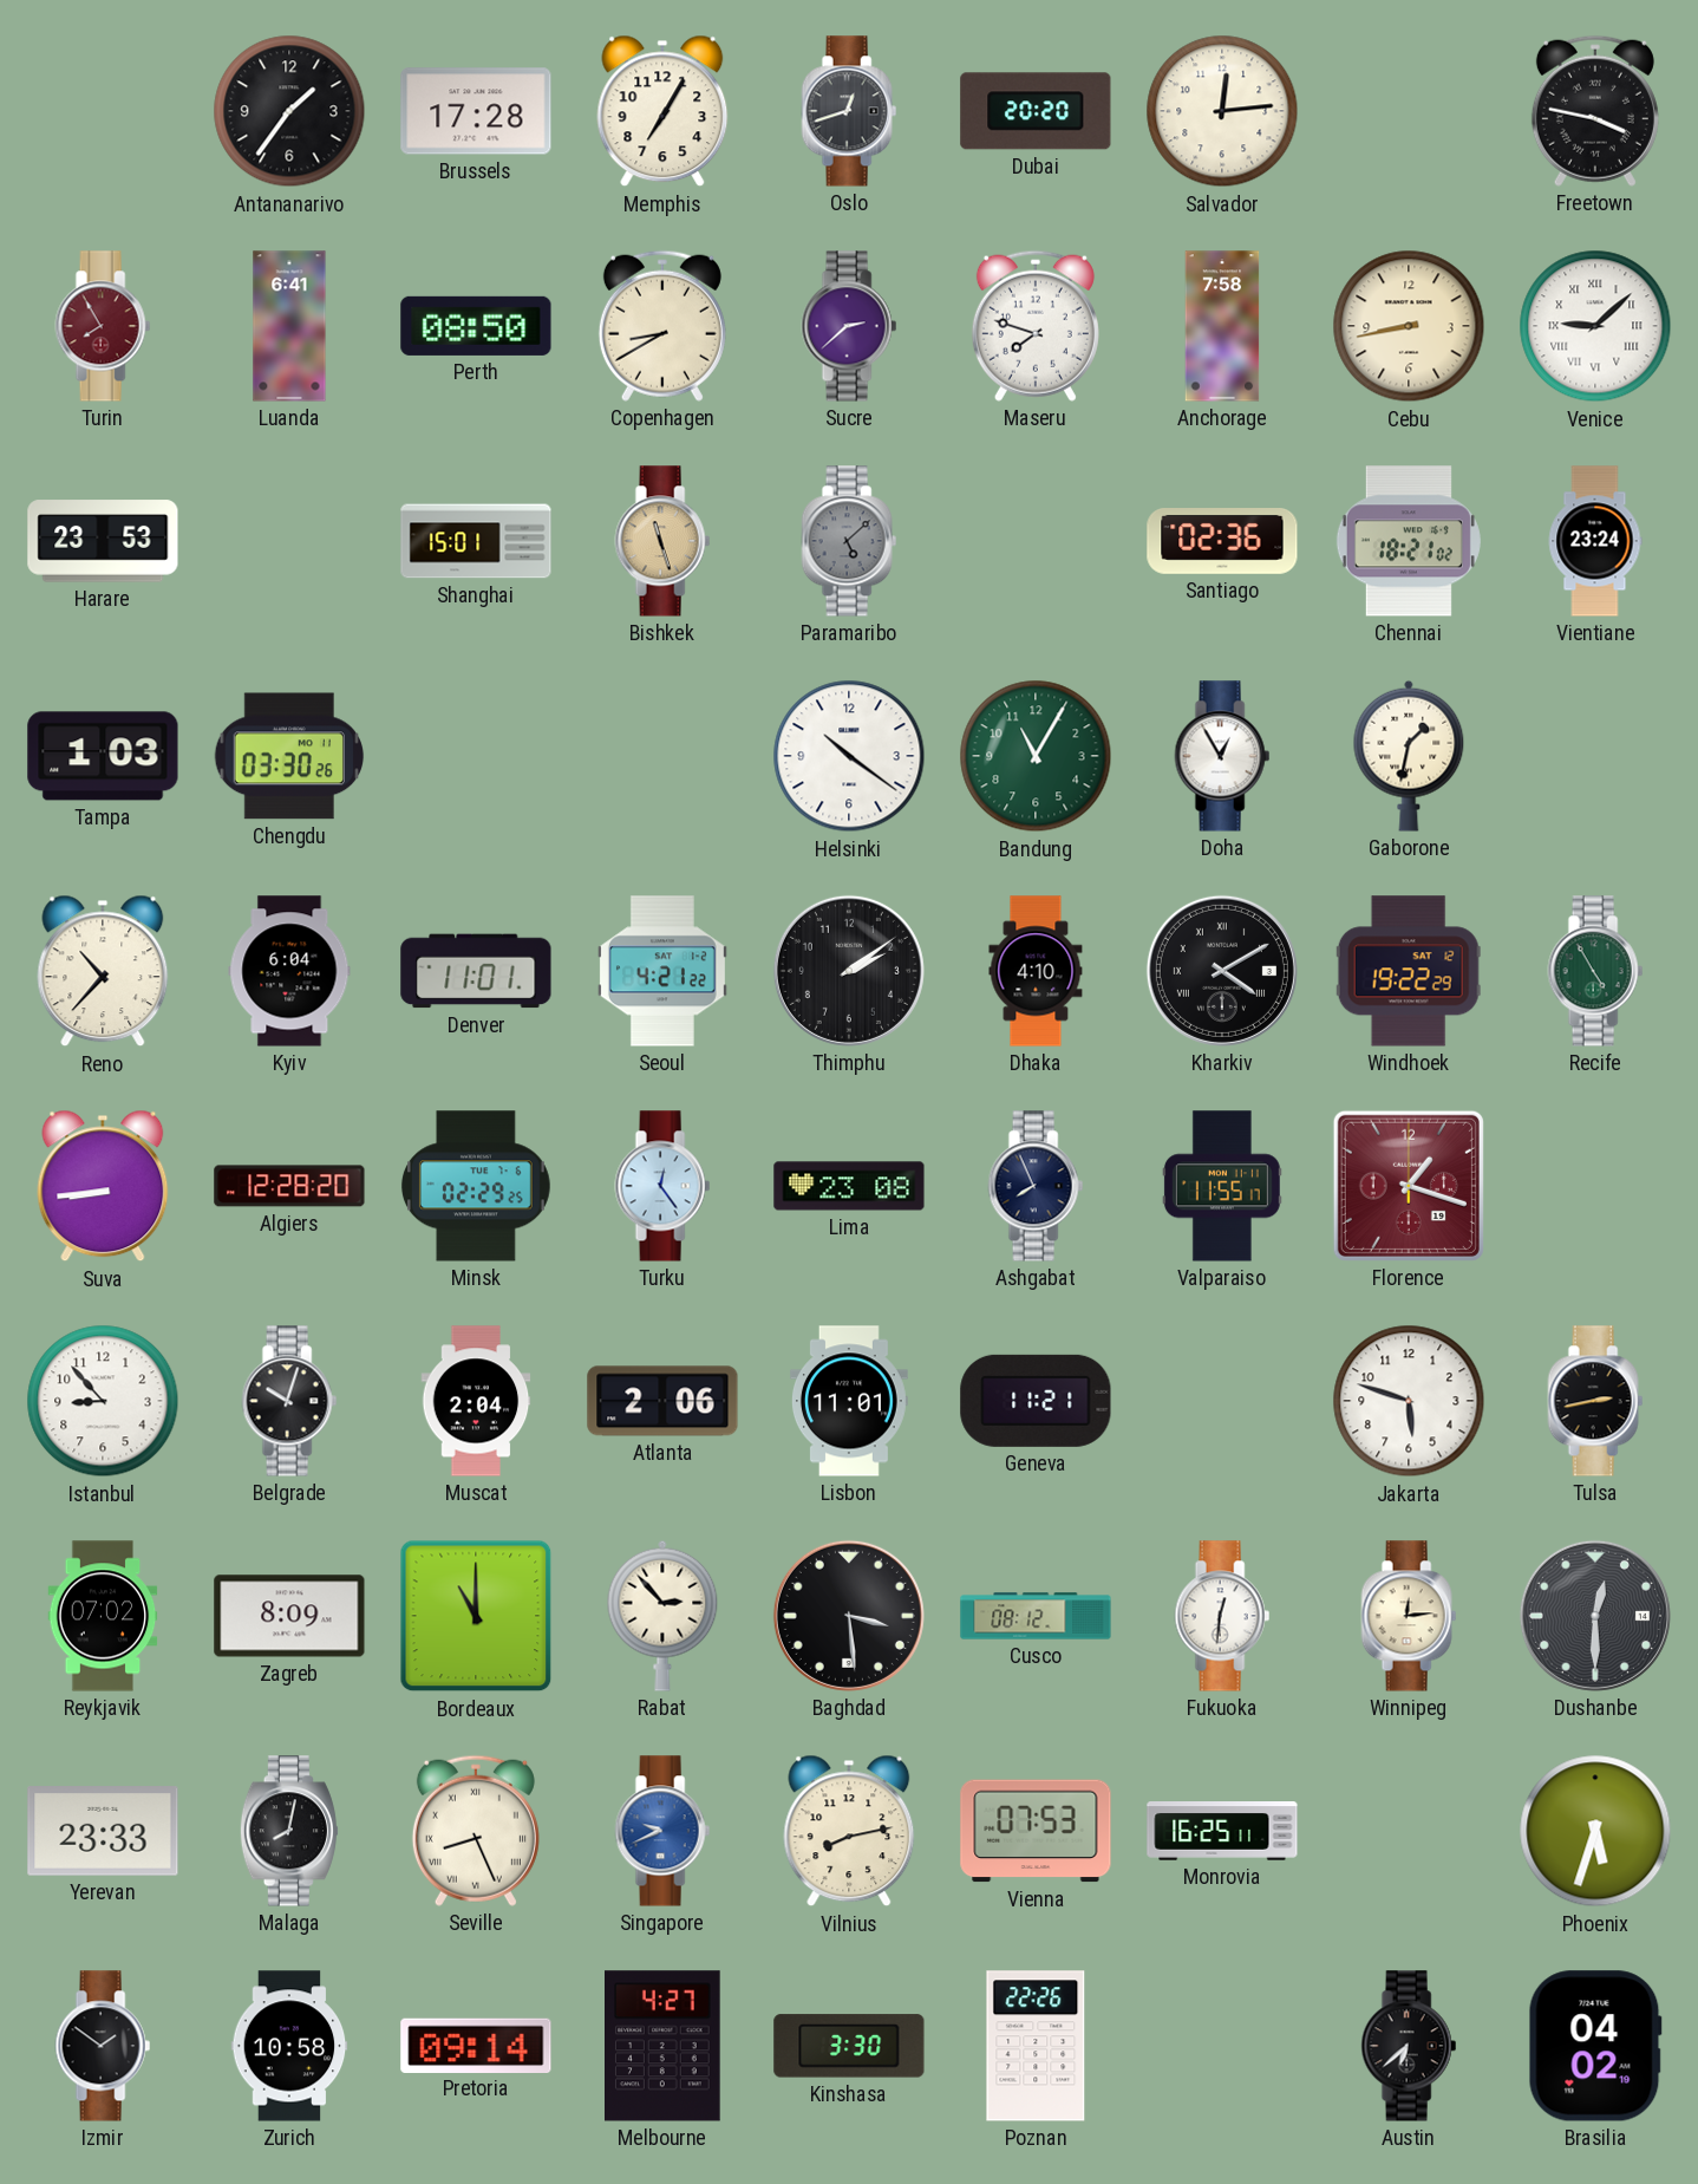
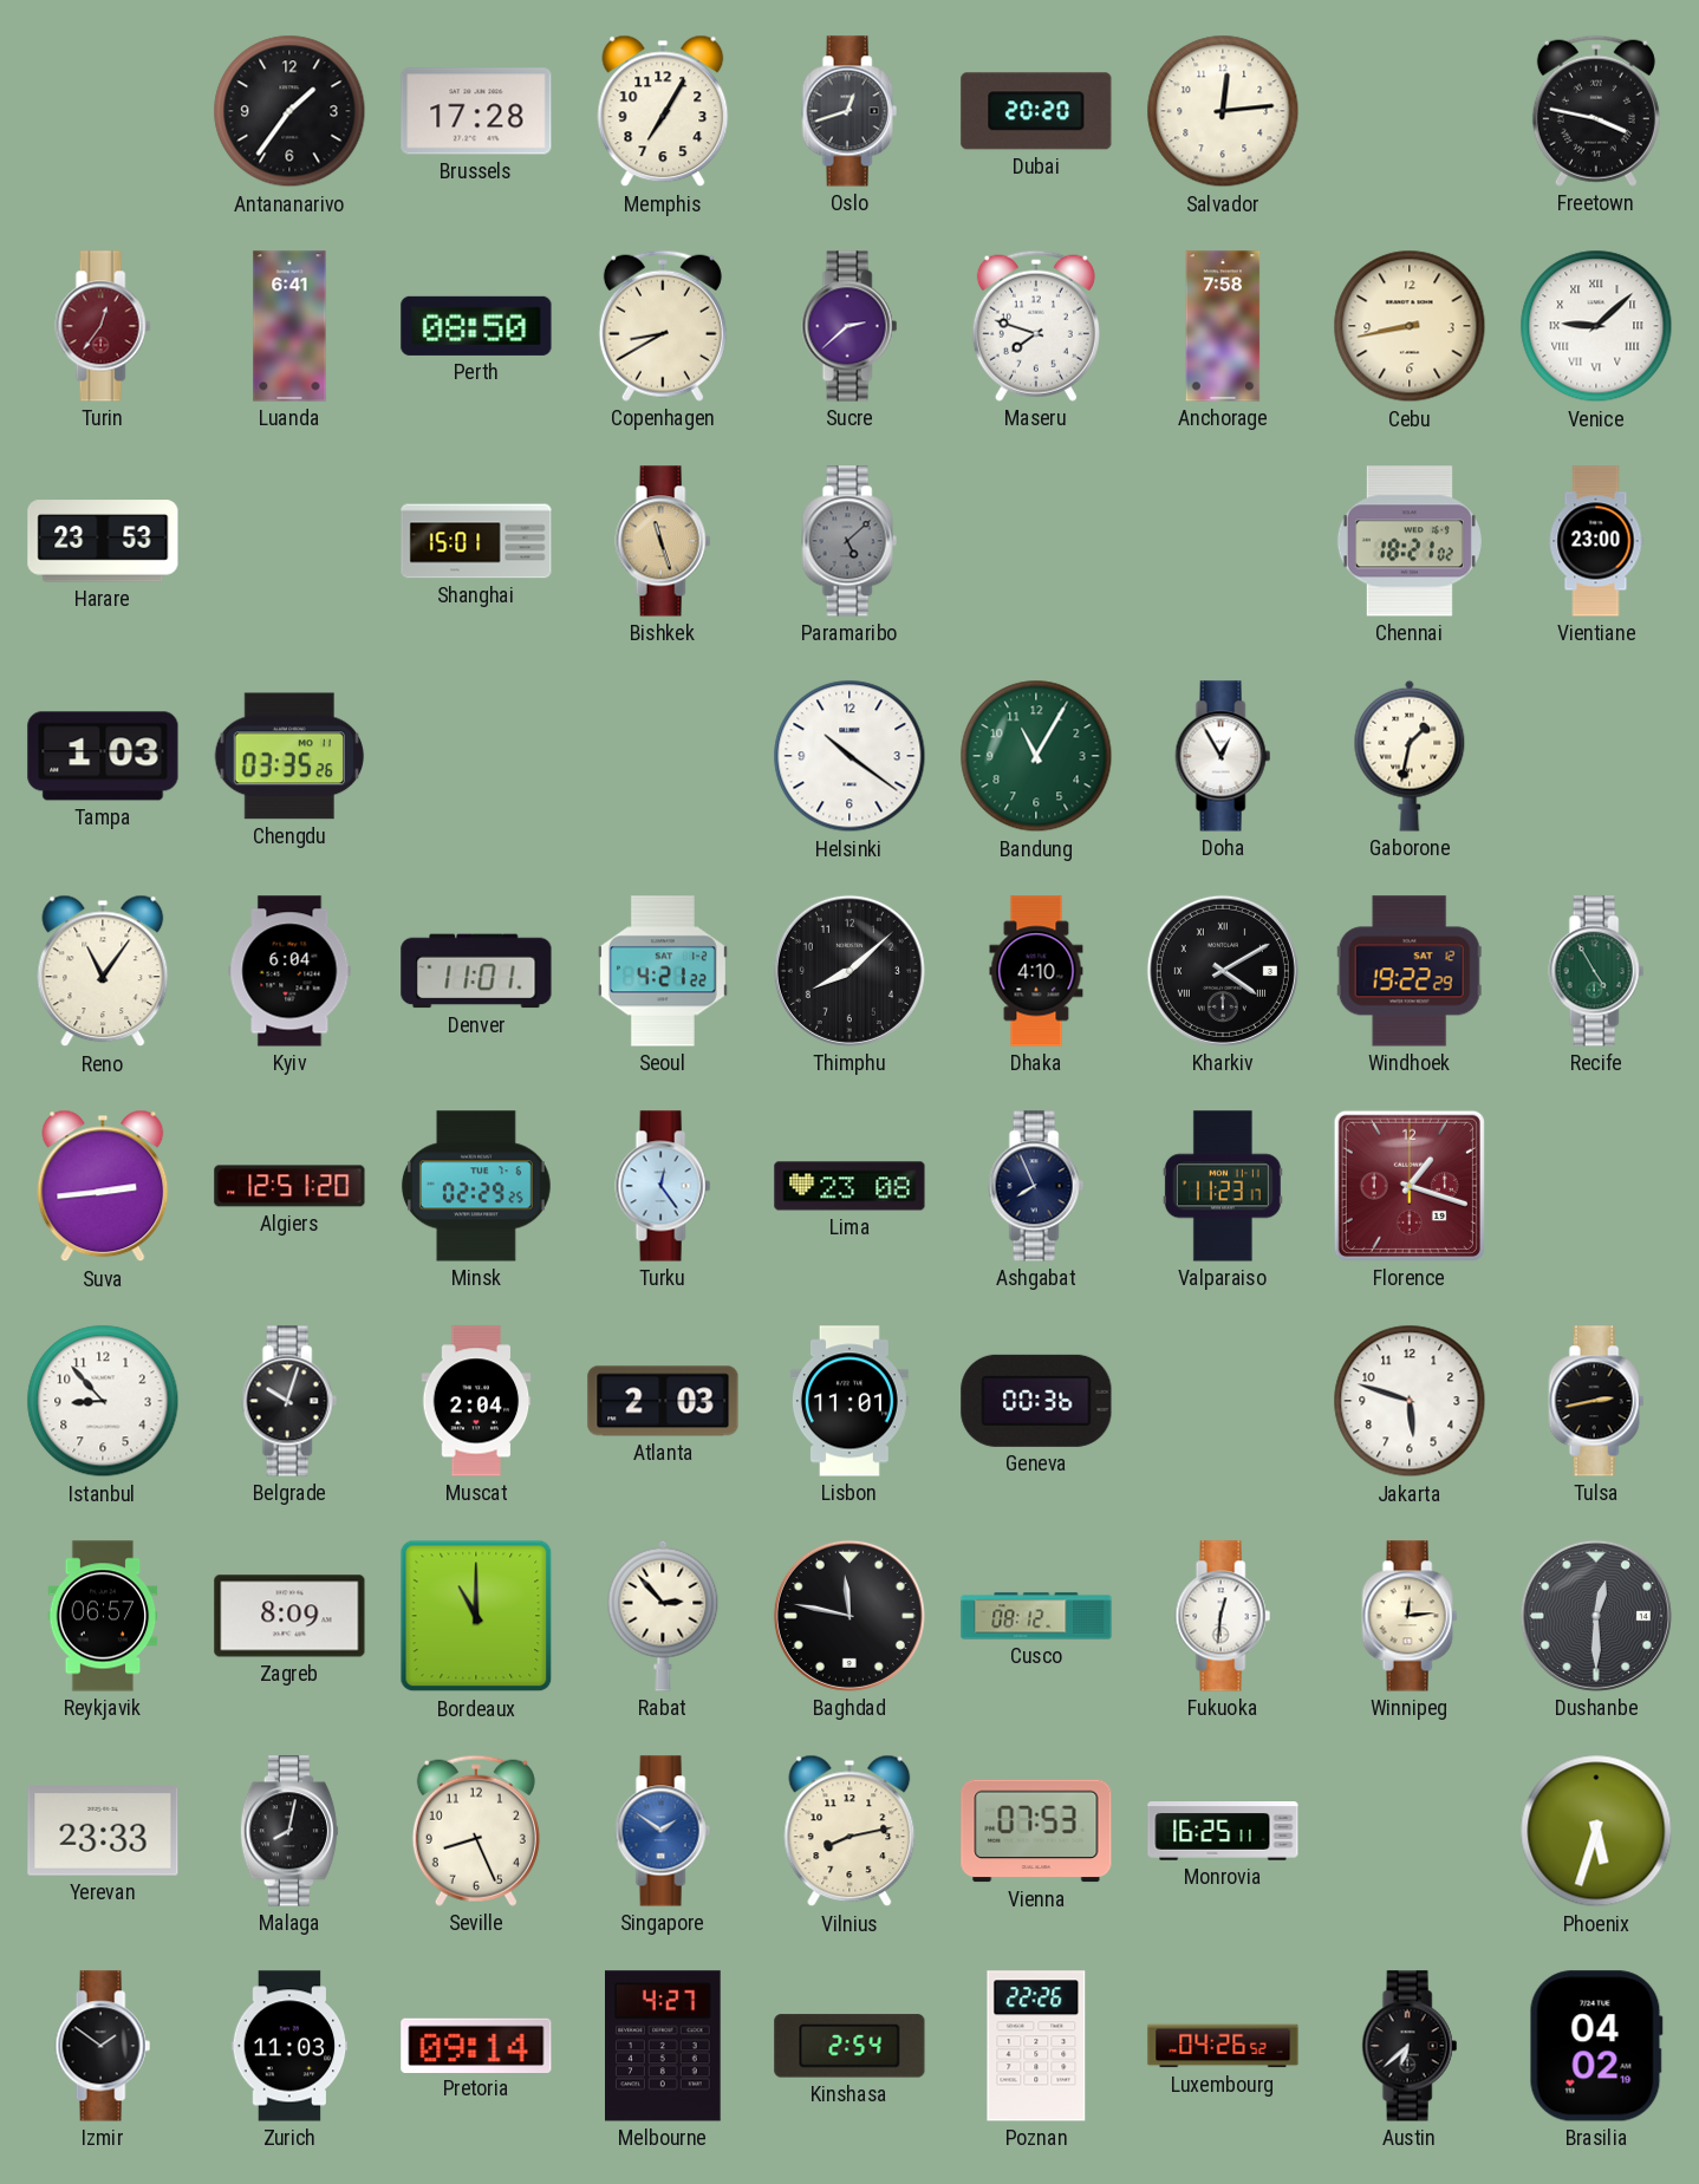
Turin: 7:55 -> 12:36
Santiago: 02:36 -> none
Vientiane: 23:24 -> 23:00
Chengdu: 03:30 -> 03:35
Reno: 10:37 -> 11:06
Thimphu: 2:09 -> 8:08
Suva: 8:44 -> 2:44
Algiers: 12:28 -> 12:51
Valparaiso: 11:55 -> 11:23
Atlanta: 2:06 -> 2:03
Geneva: 11:21 -> 00:36
Reykjavik: 07:02 -> 06:57
Baghdad: 3:29 -> 11:47
Seville numerals: Roman -> Arabic
Singapore: 9:41 -> 1:51
Zurich: 10:58 -> 11:03
Kinshasa: 3:30 -> 2:54
Luxembourg: none -> 04:26
